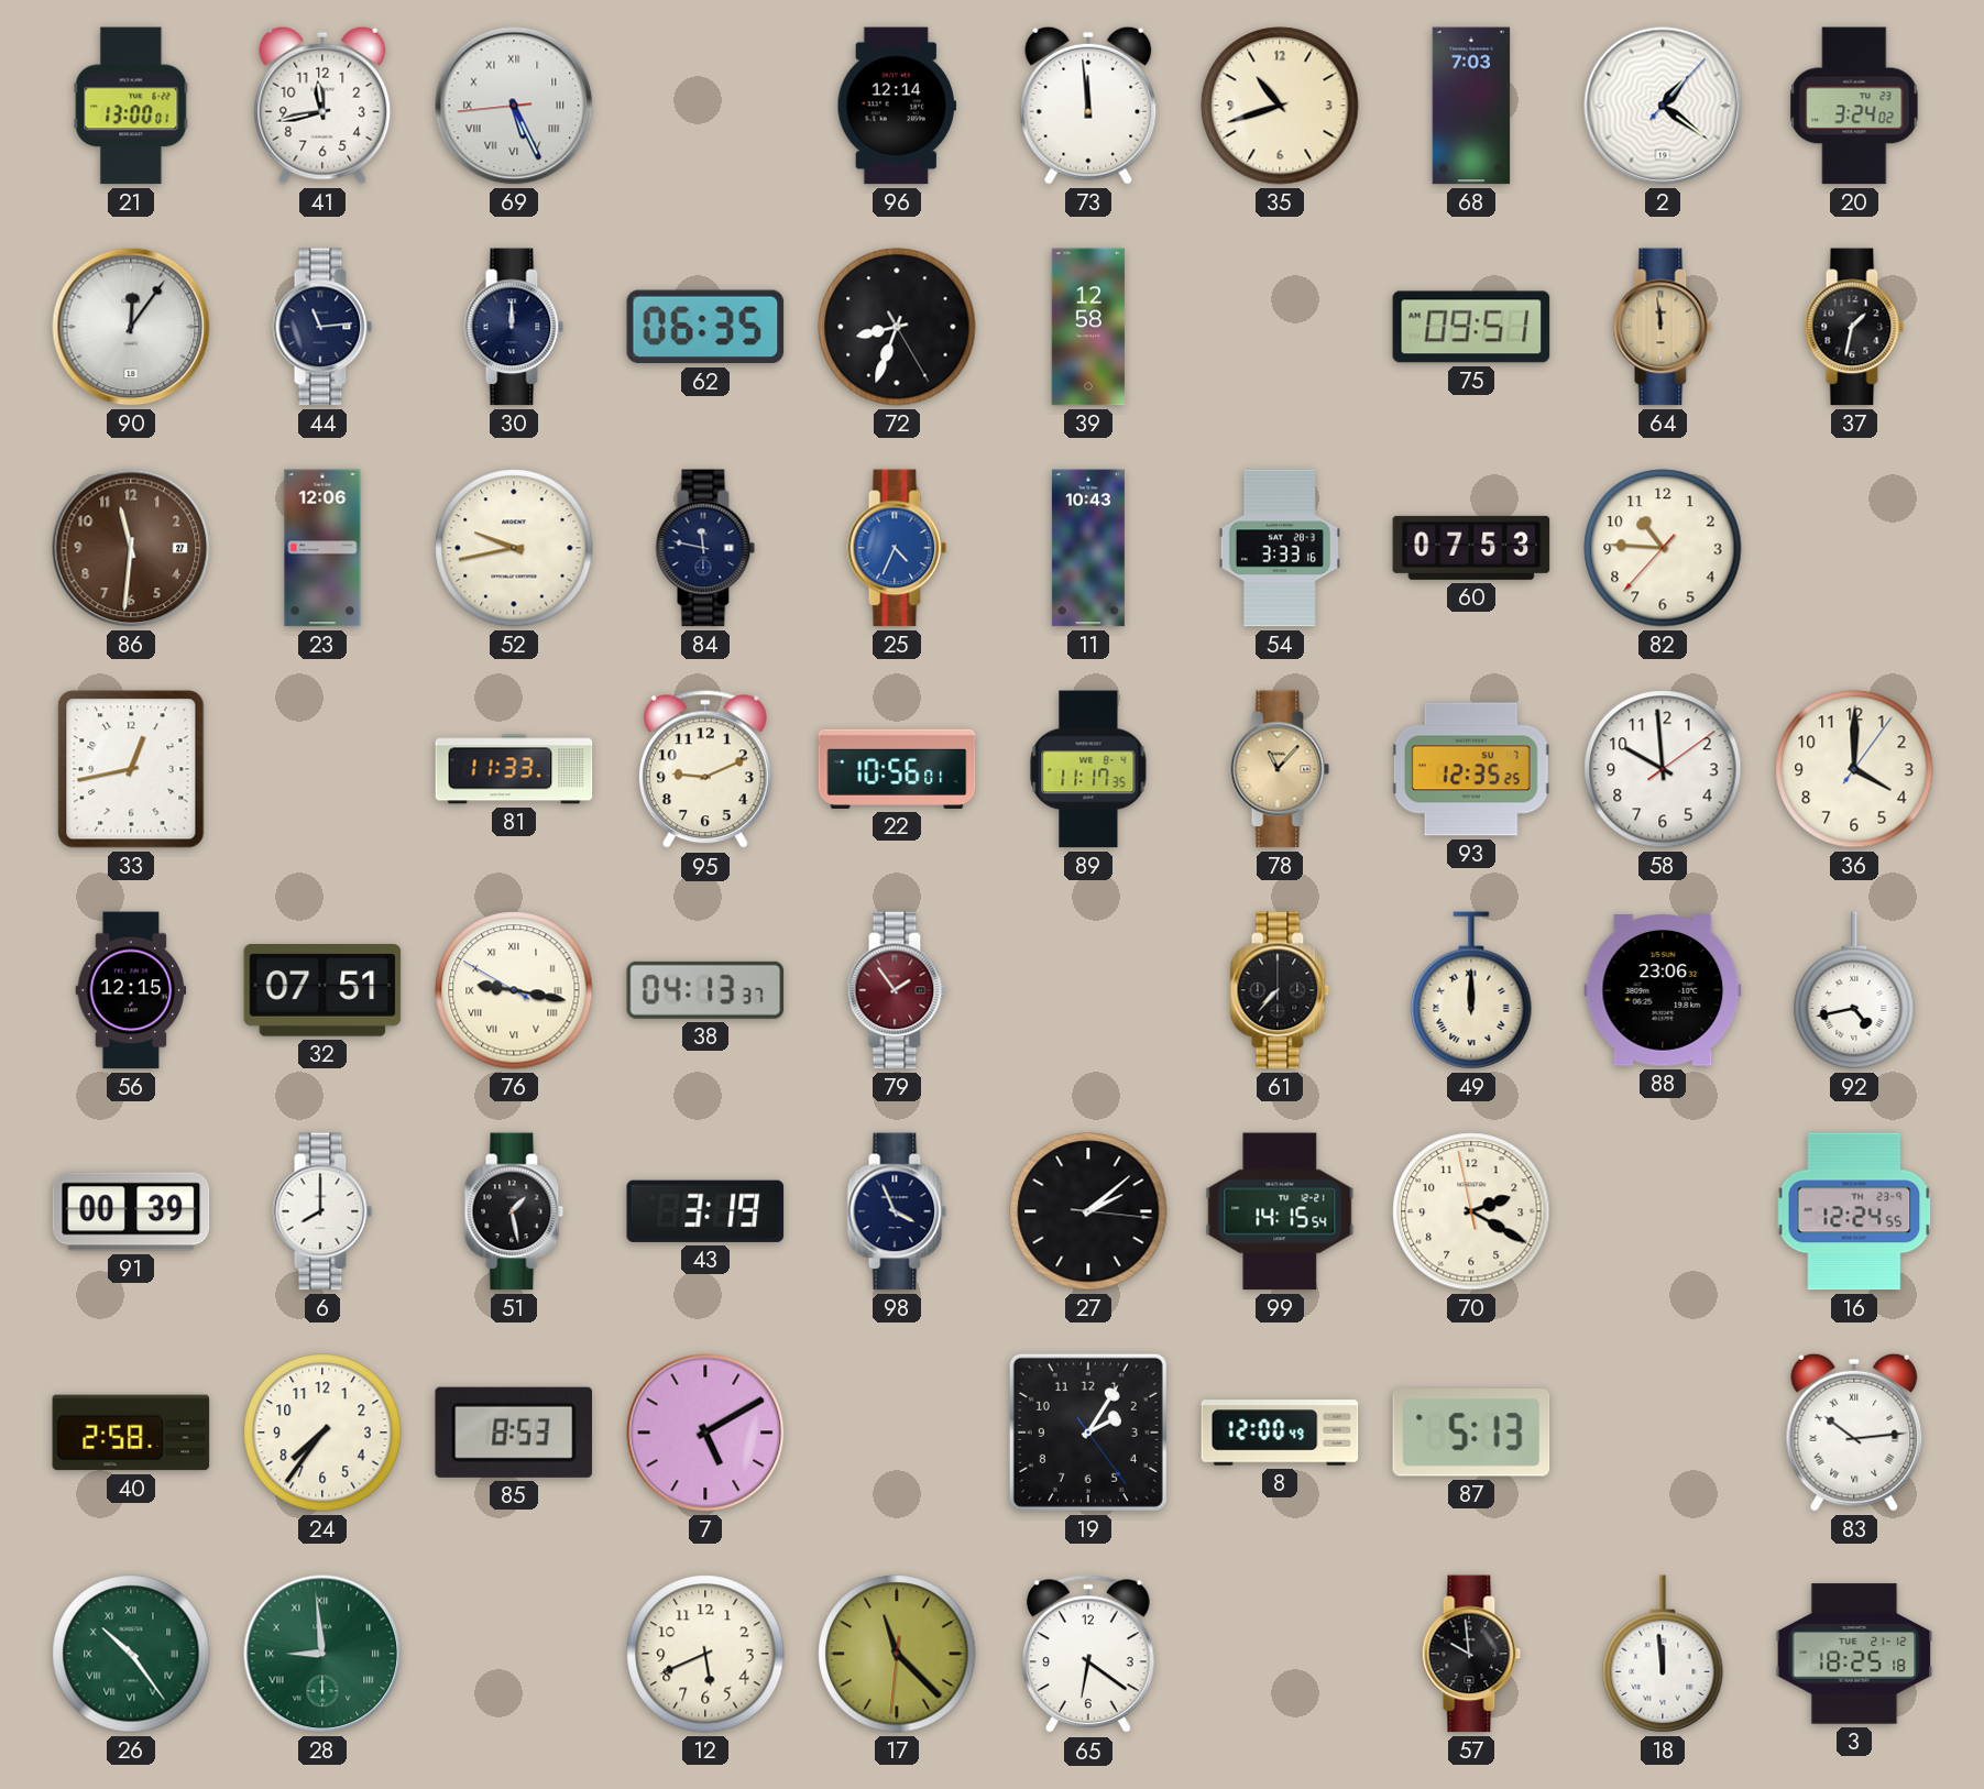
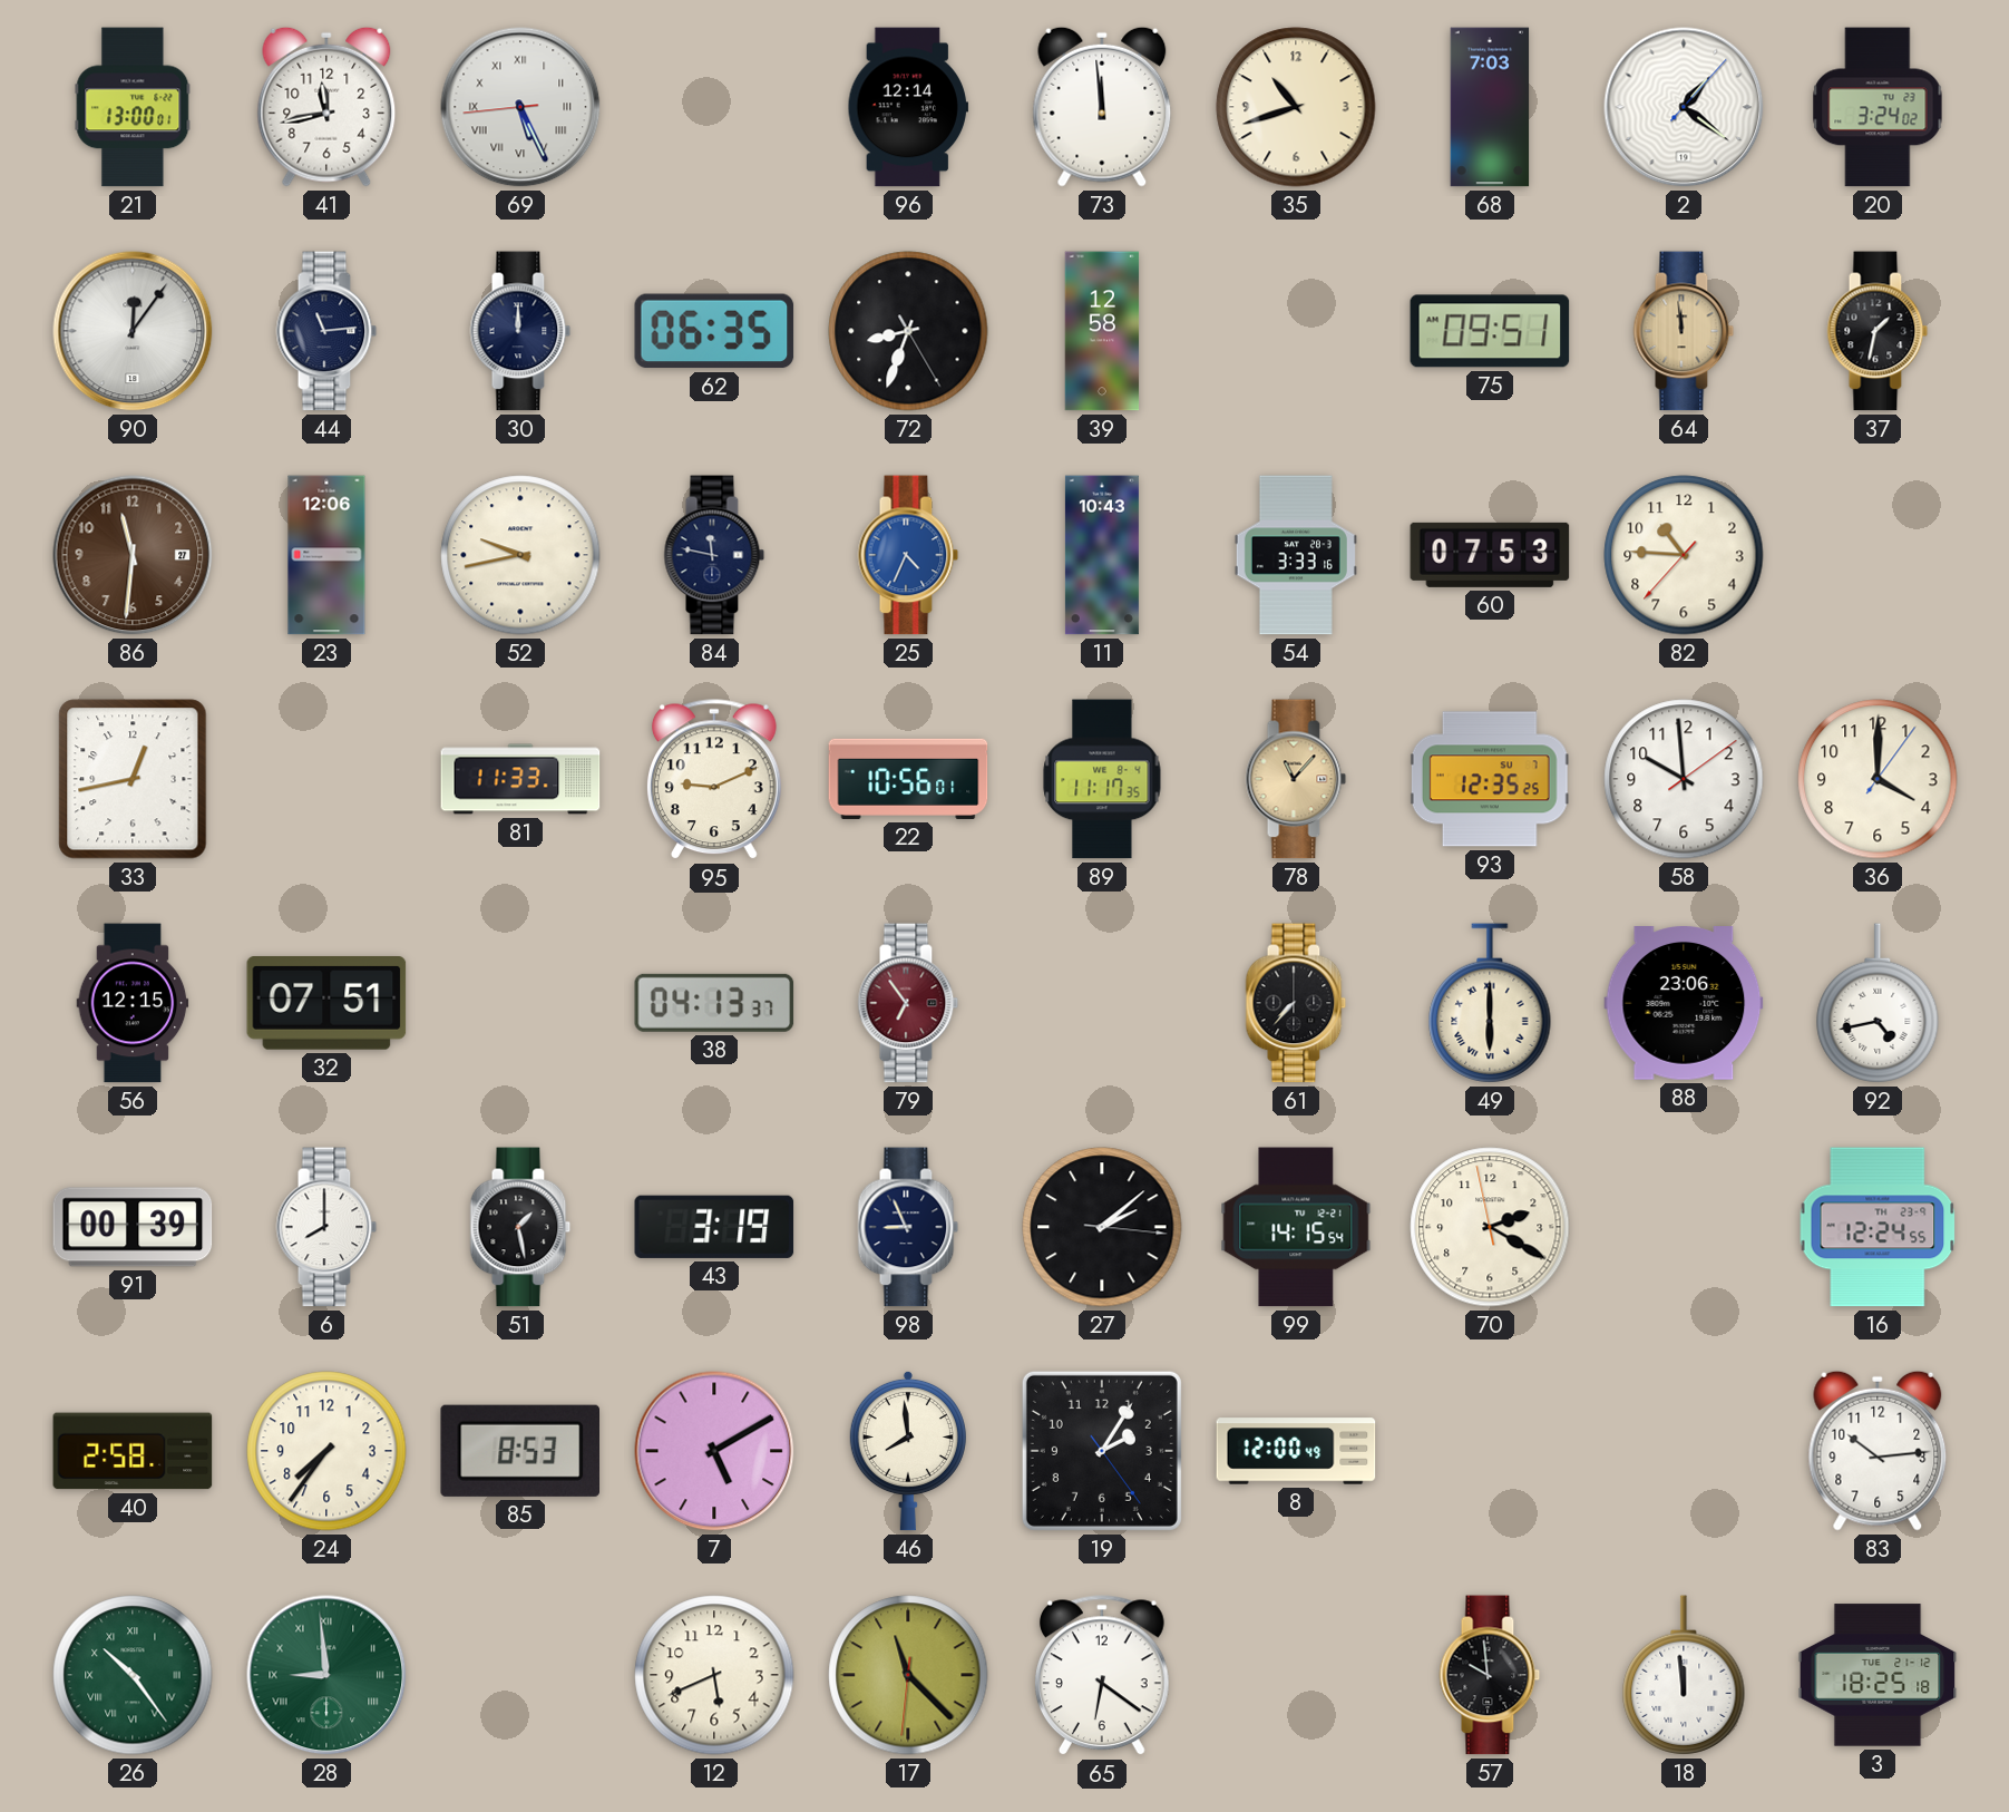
76: 9:16 -> none
79: 1:54 -> 6:54
49: 12:00 -> 6:00
98: 3:56 -> 8:56
46: none -> 7:59
87: 5:13 -> none
83 numerals: Roman -> Arabic
